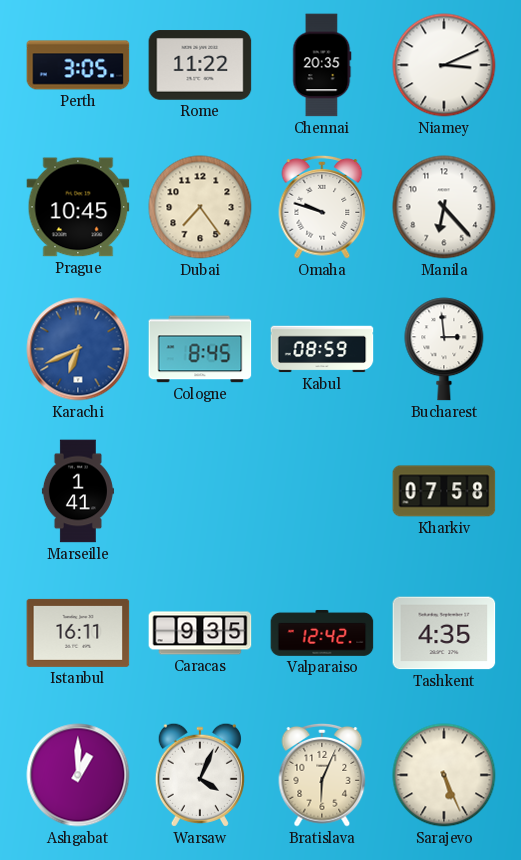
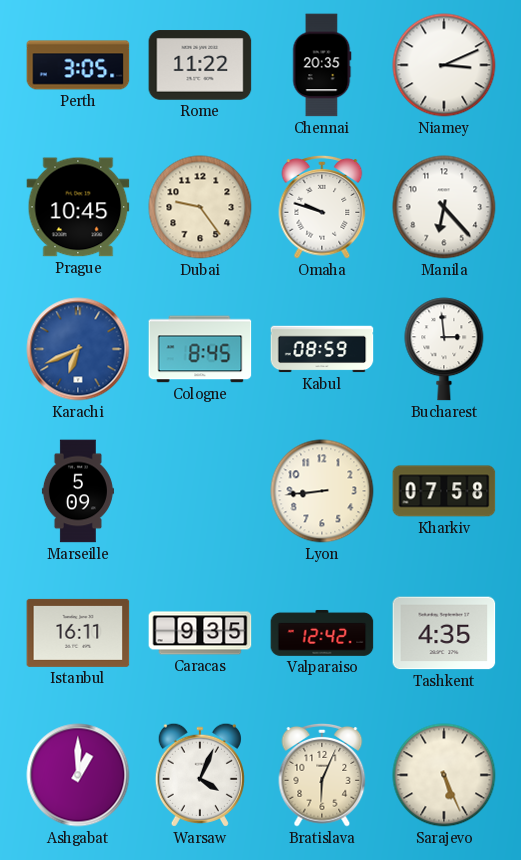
Dubai: 7:24 -> 9:24
Marseille: 1:41 -> 5:09
Lyon: none -> 8:44
